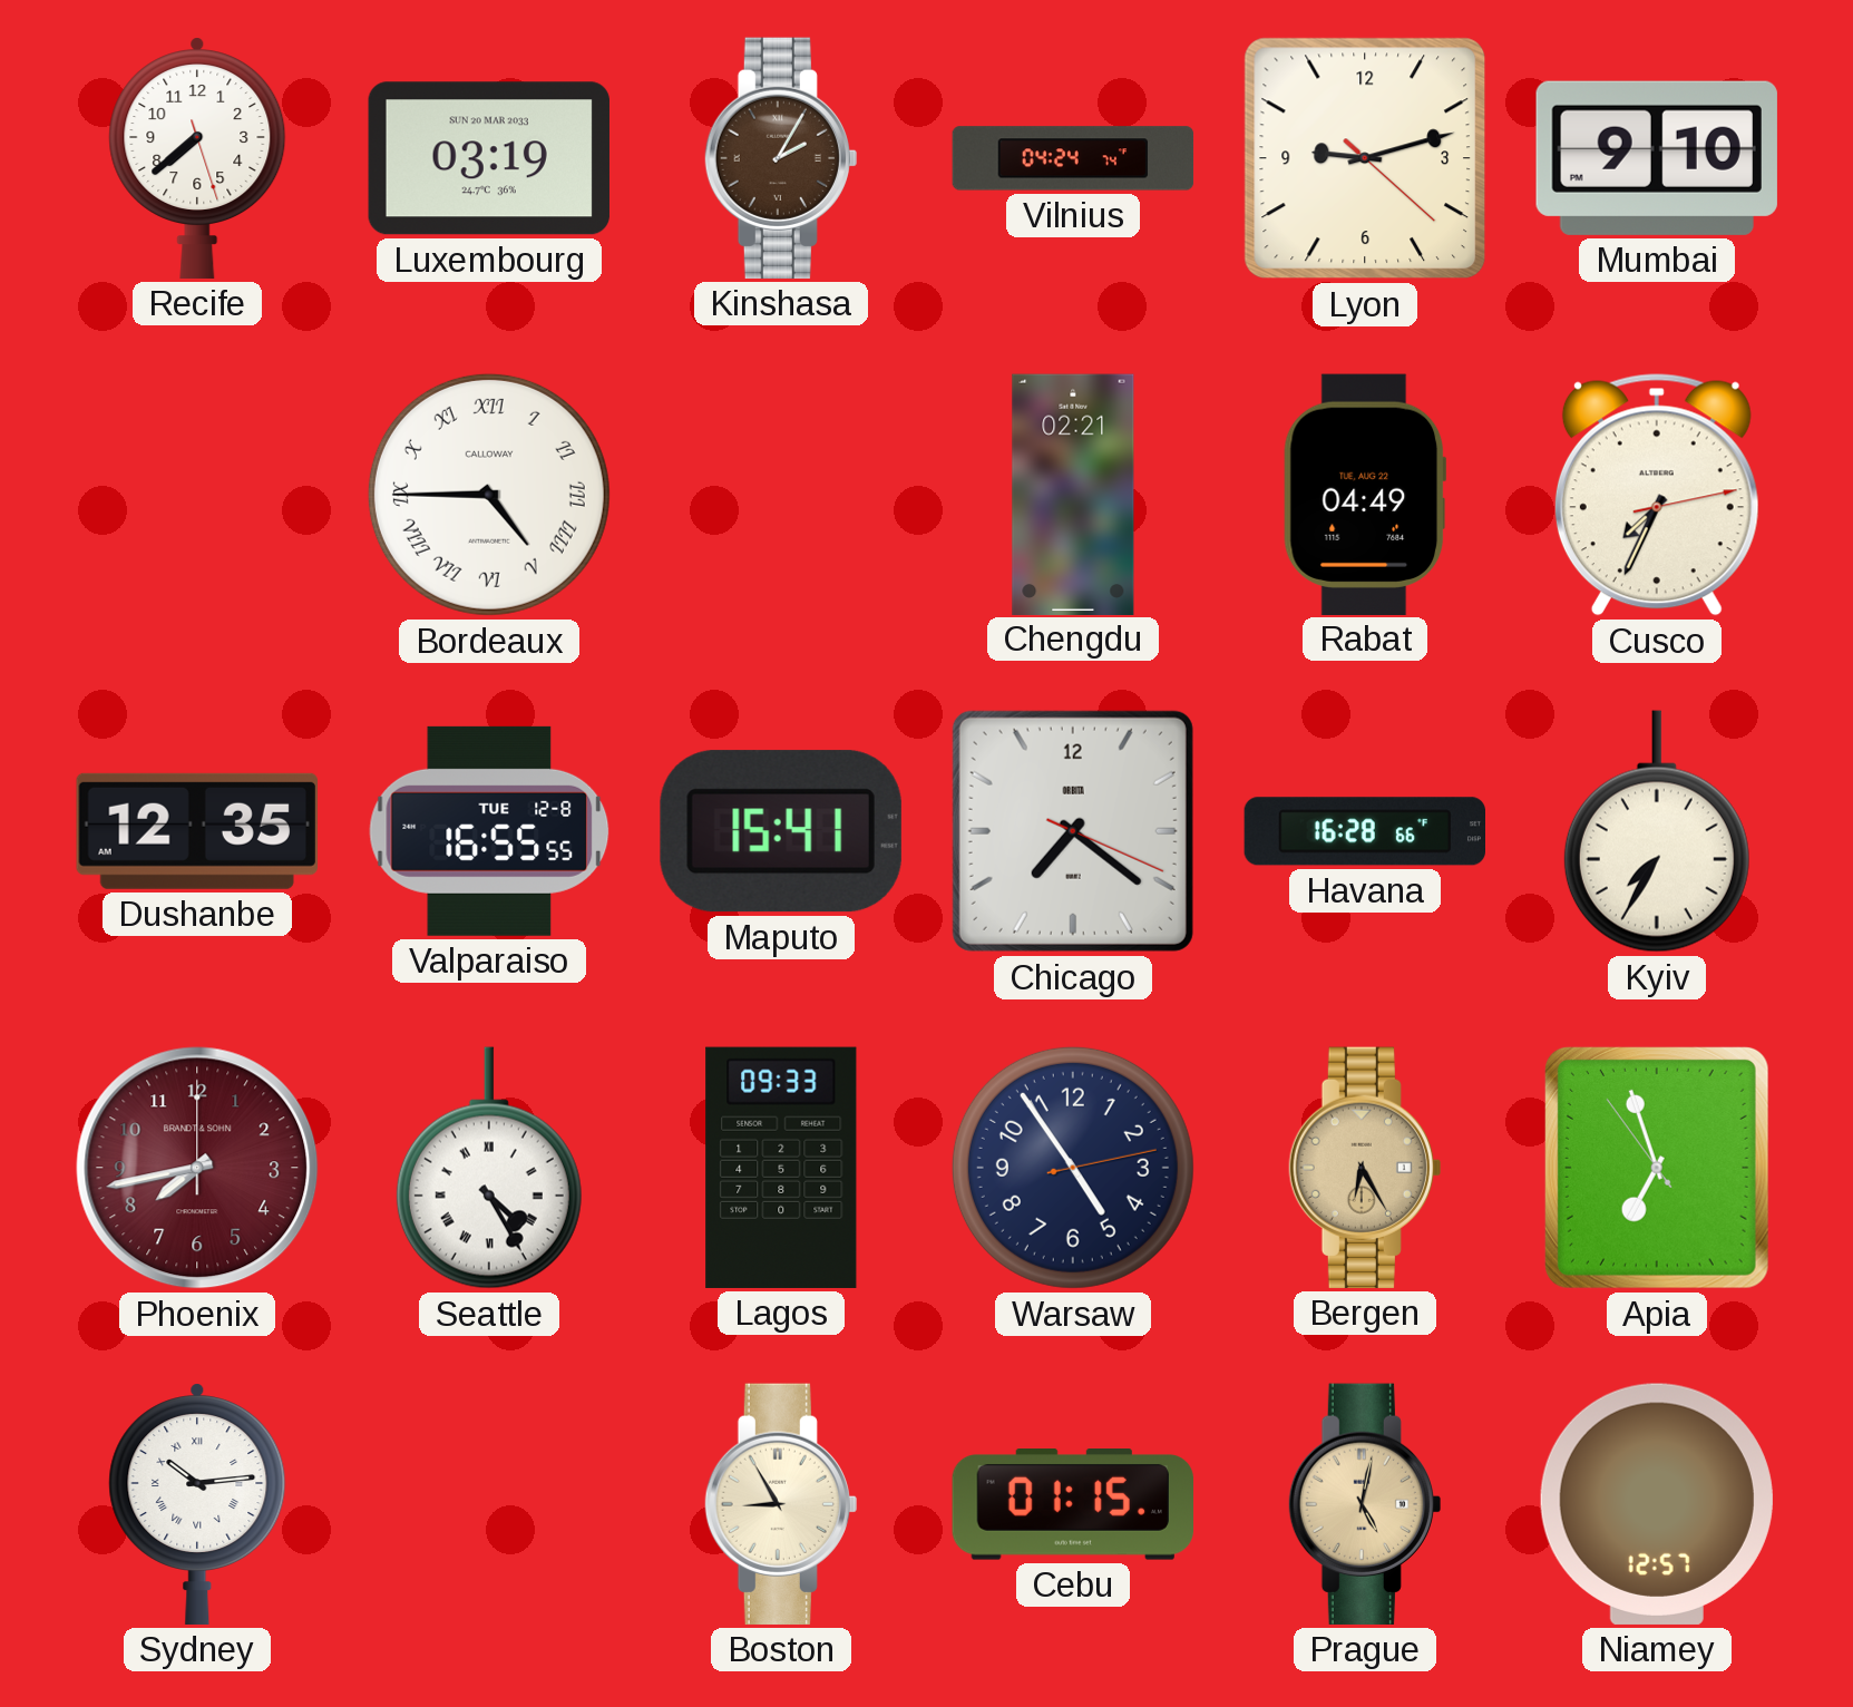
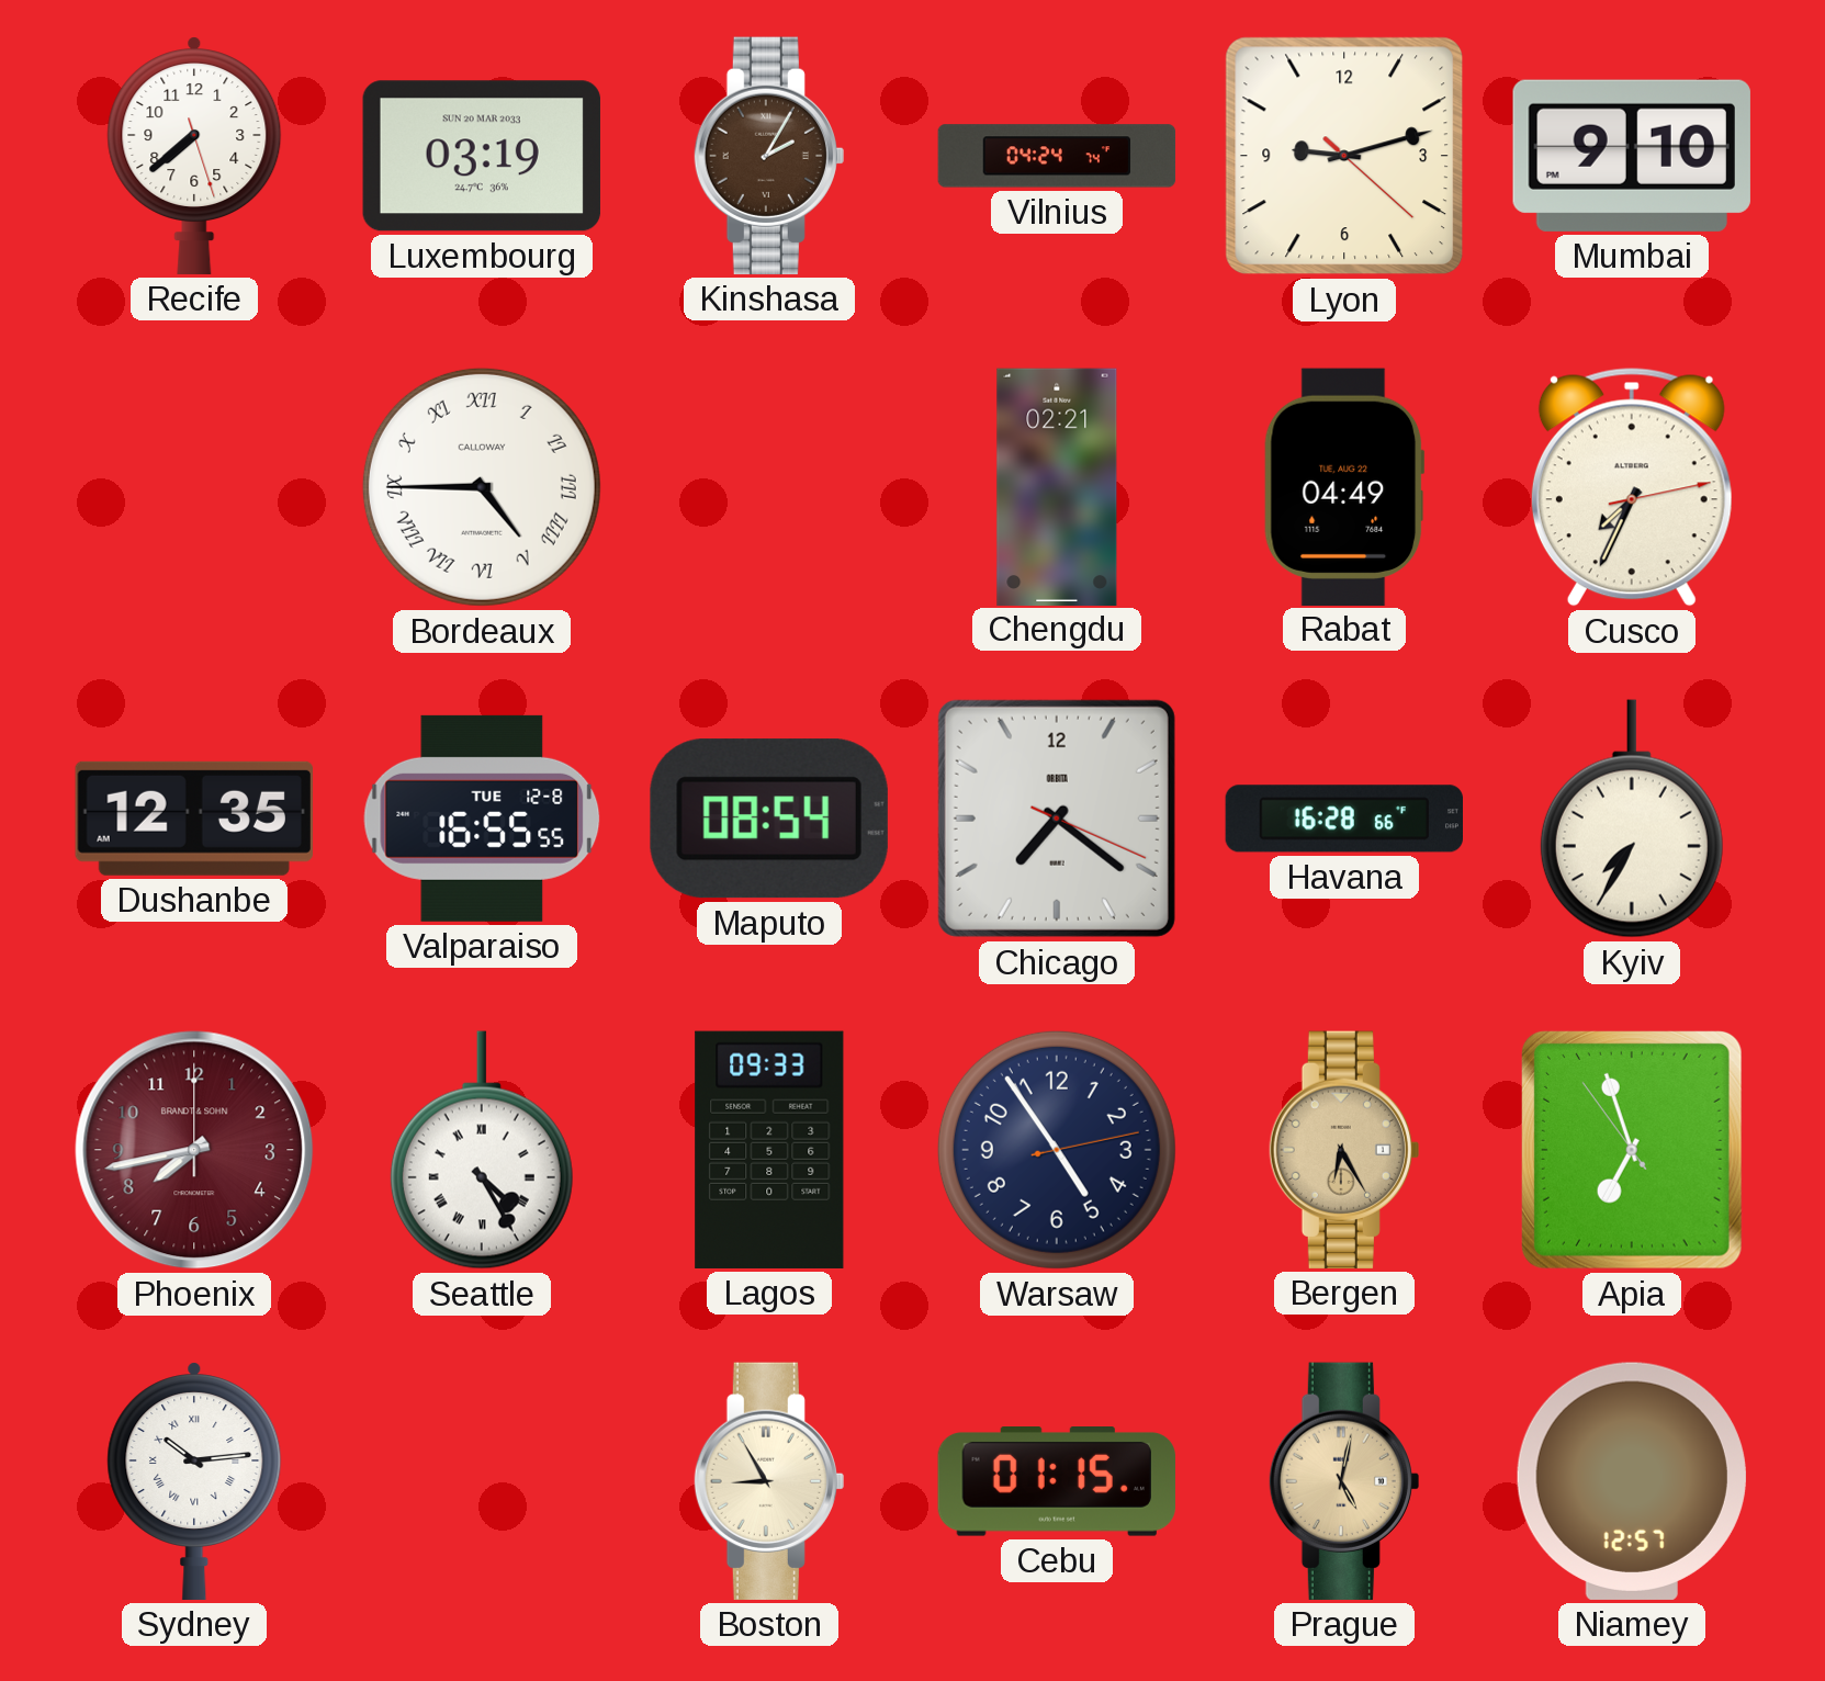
Maputo: 15:41 -> 08:54
